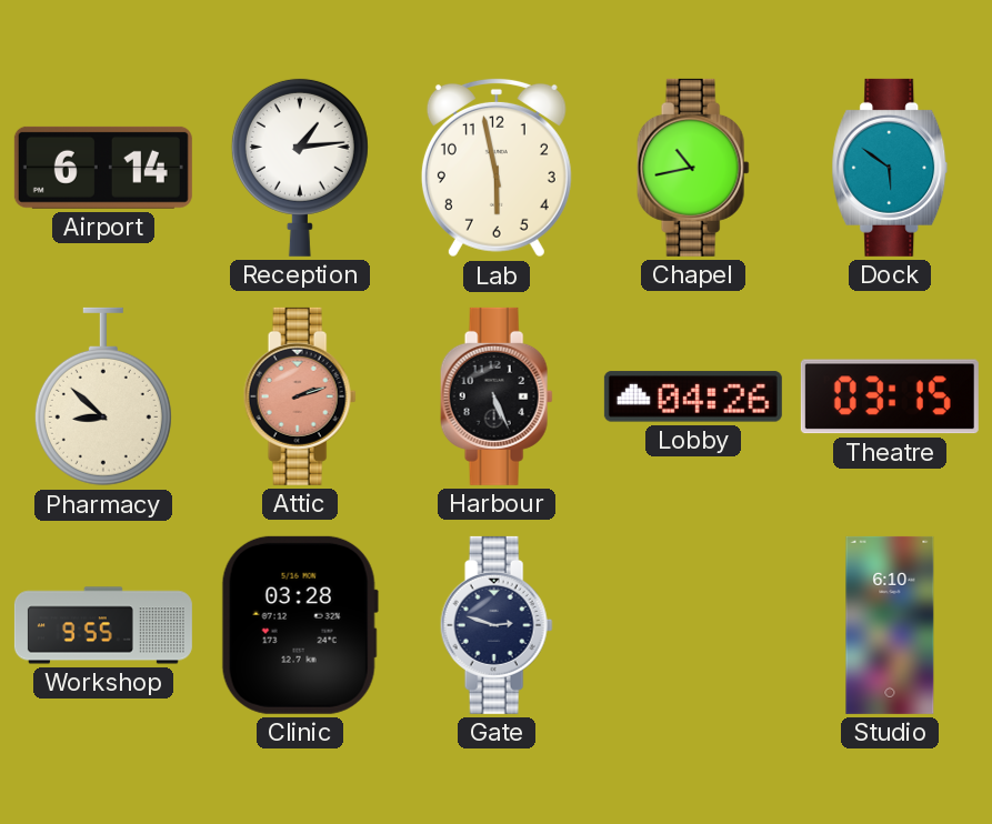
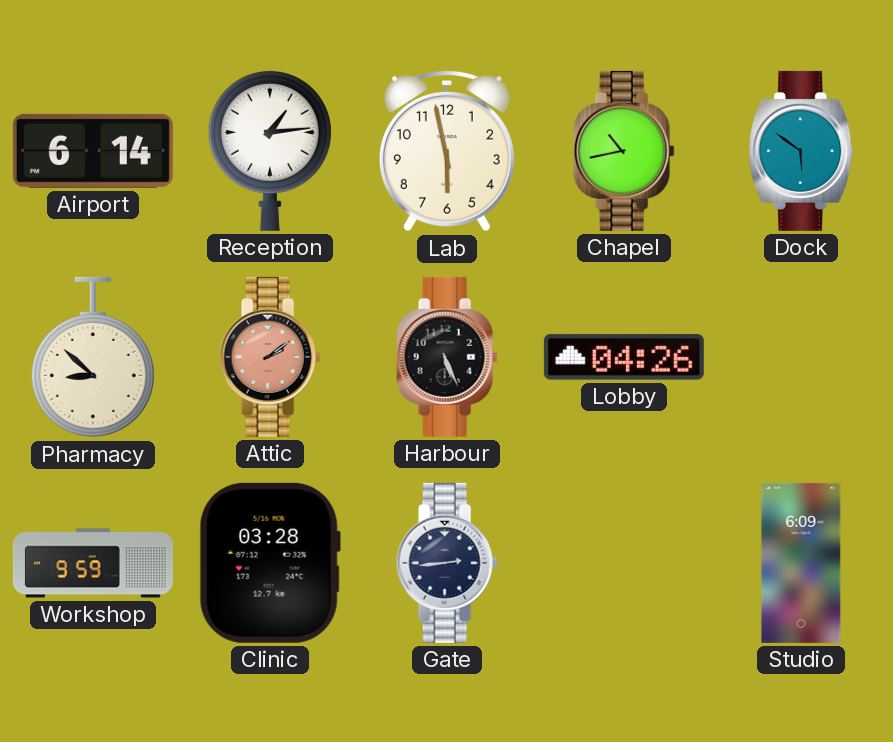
Attic: 2:12 -> 2:09
Theatre: 03:15 -> none
Workshop: 9:55 -> 9:59
Gate: 2:48 -> 2:44
Studio: 6:10 -> 6:09
